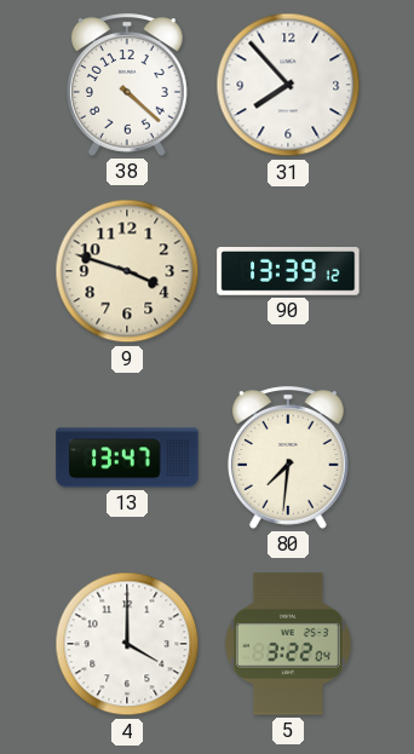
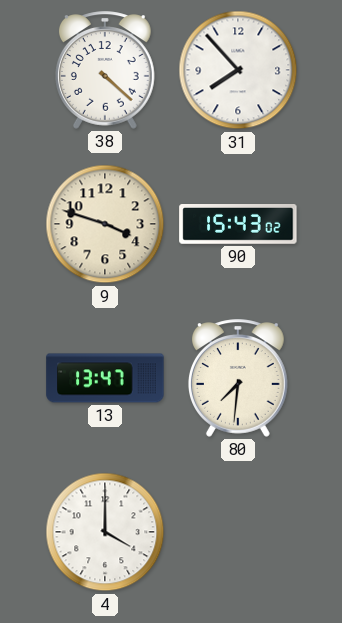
90: 13:39 -> 15:43
5: 3:22 -> none
